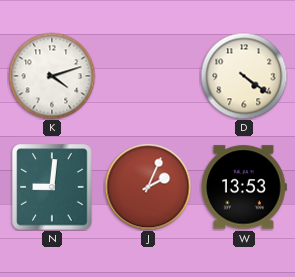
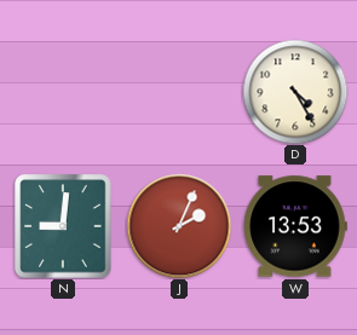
K: 4:12 -> none
D: 4:21 -> 4:25
